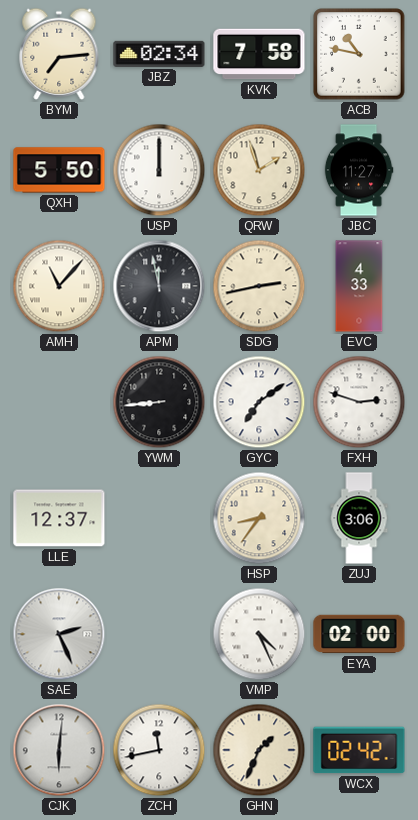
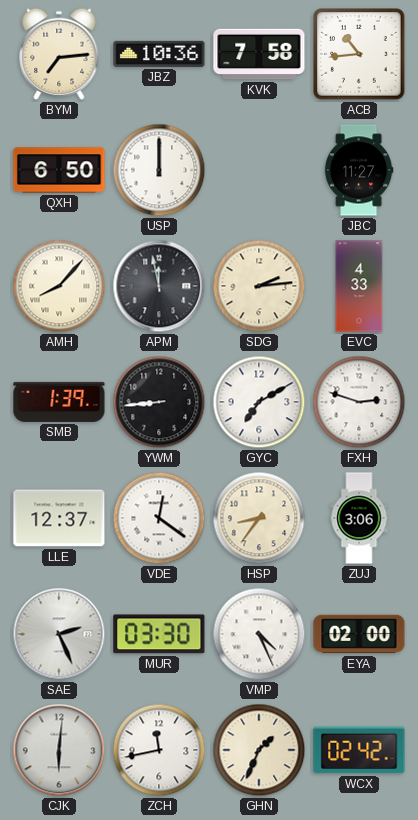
JBZ: 02:34 -> 10:36
ACB: 10:47 -> 10:44
QXH: 5:50 -> 6:50
QRW: 1:57 -> none
AMH: 11:07 -> 8:07
SDG: 2:43 -> 2:14
SMB: none -> 1:39
GYC: 7:09 -> 7:10
VDE: none -> 12:21
MUR: none -> 03:30
